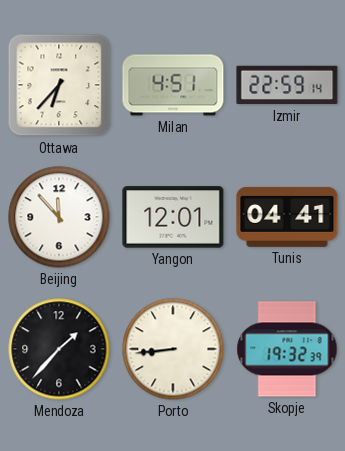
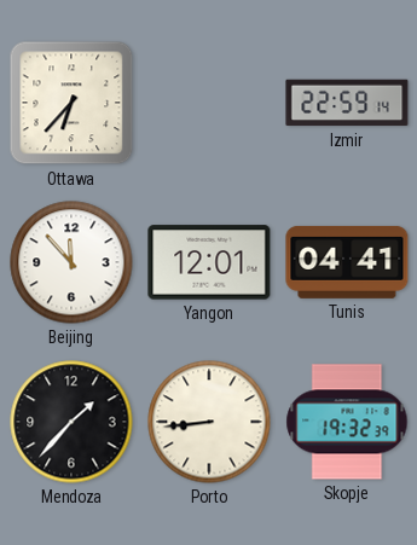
Milan: 4:51 -> none
